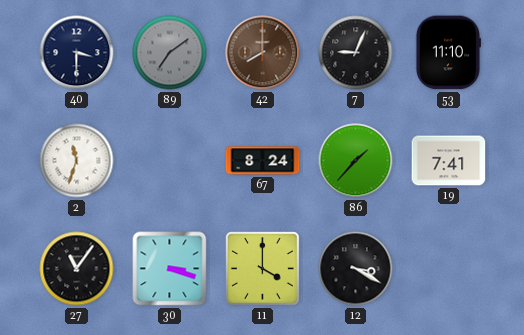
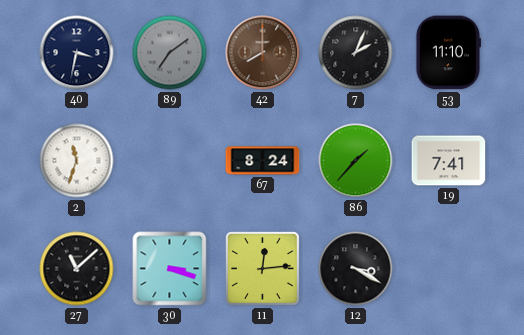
40: 3:30 -> 3:32
7: 9:04 -> 2:04
27: 11:06 -> 11:08
11: 4:00 -> 12:14
